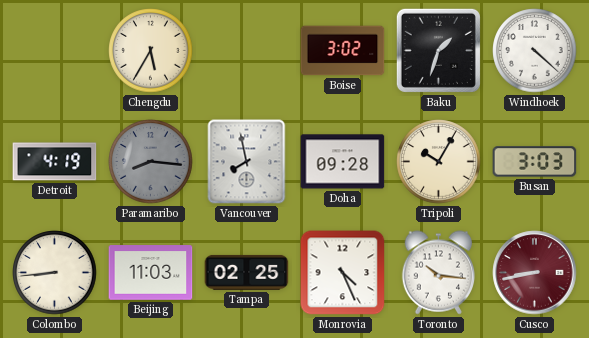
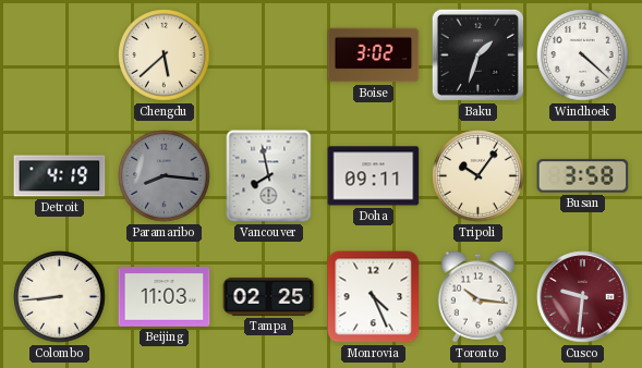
Chengdu: 5:35 -> 5:38
Doha: 09:28 -> 09:11
Tripoli: 10:05 -> 10:06
Busan: 3:03 -> 3:58
Cusco: 8:43 -> 9:31
